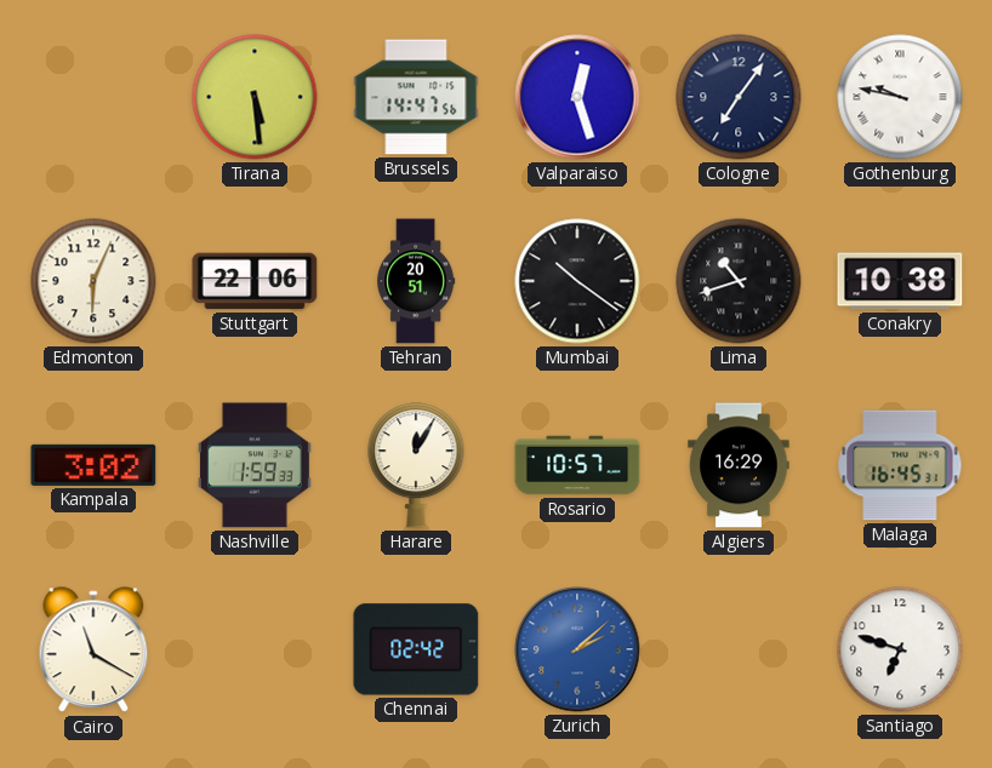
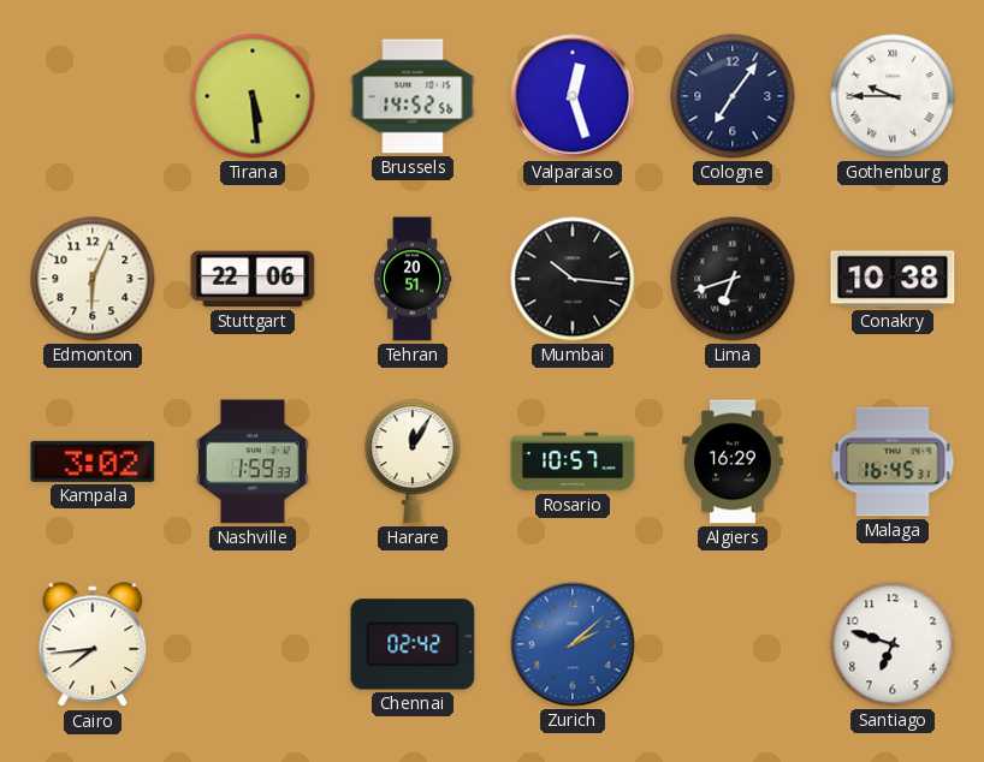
Brussels: 14:47 -> 14:52
Gothenburg: 9:47 -> 9:45
Mumbai: 10:21 -> 10:16
Lima: 10:42 -> 6:42
Cairo: 11:20 -> 7:44
